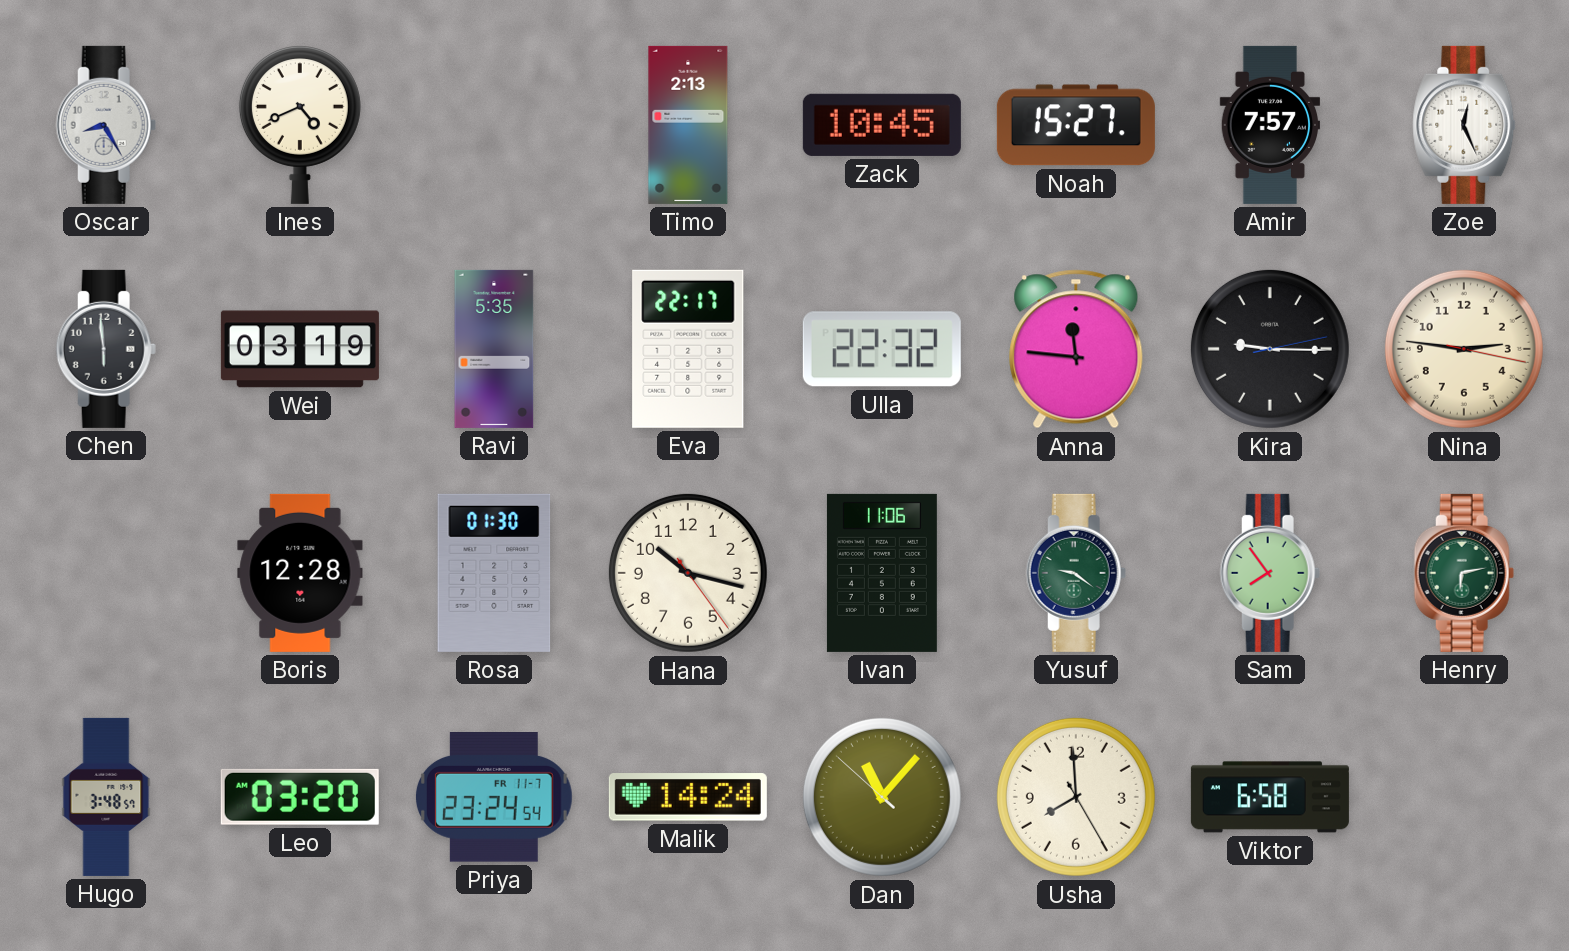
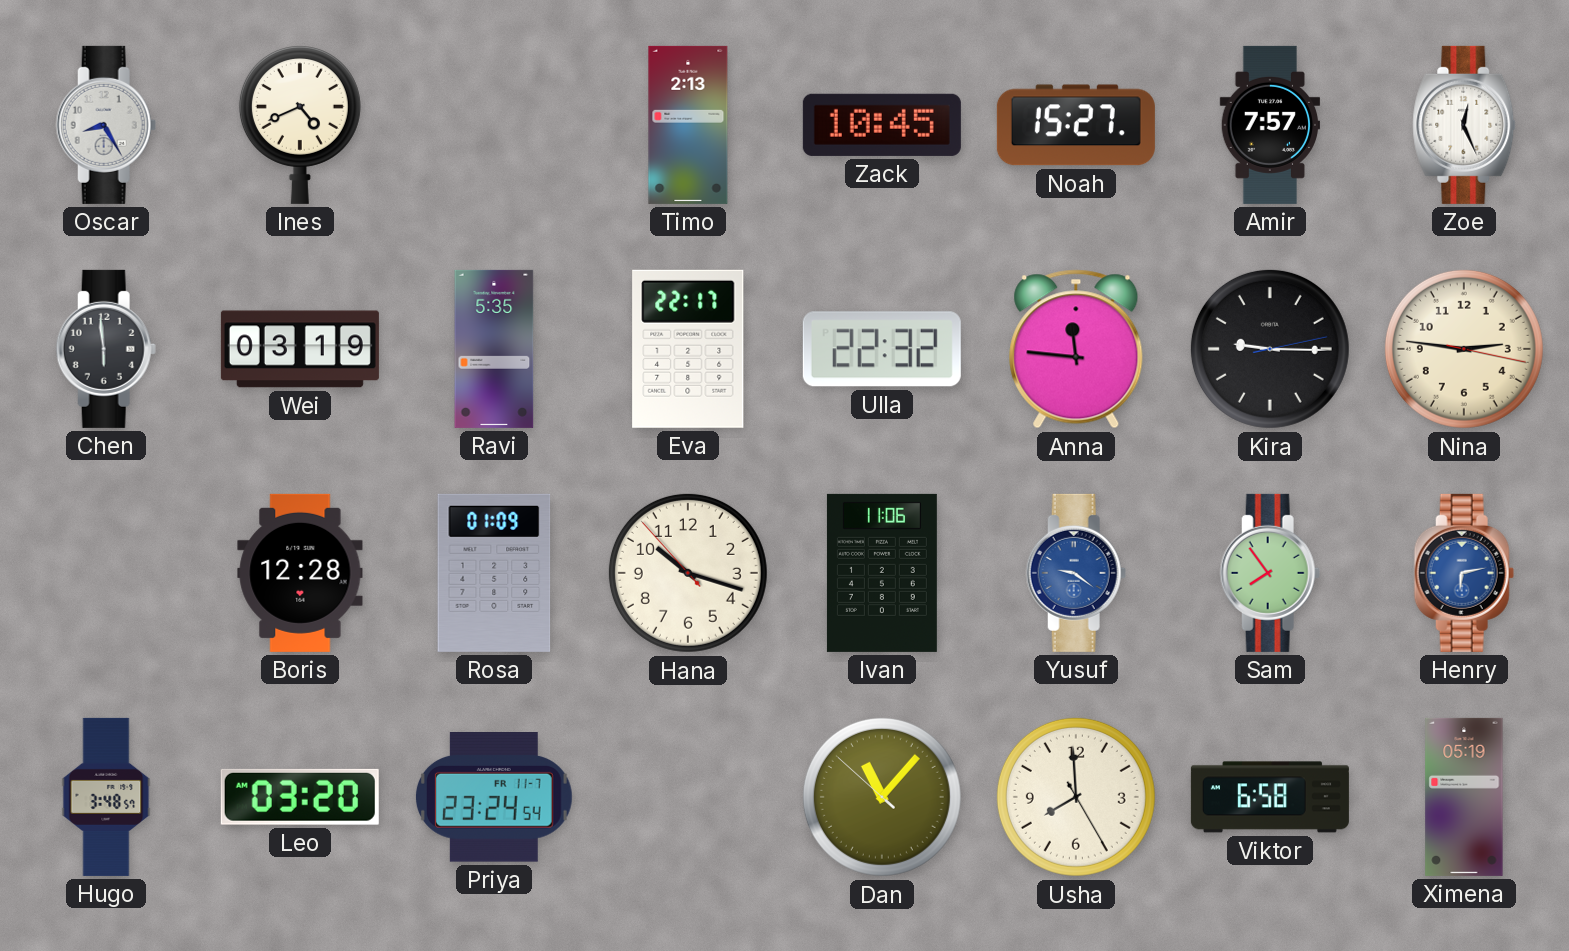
Rosa: 01:30 -> 01:09
Hana: 10:17:24 -> 10:17:53
Yusuf dial: green -> blue
Henry dial: green -> blue
Malik: 14:24 -> none
Ximena: none -> 05:19
